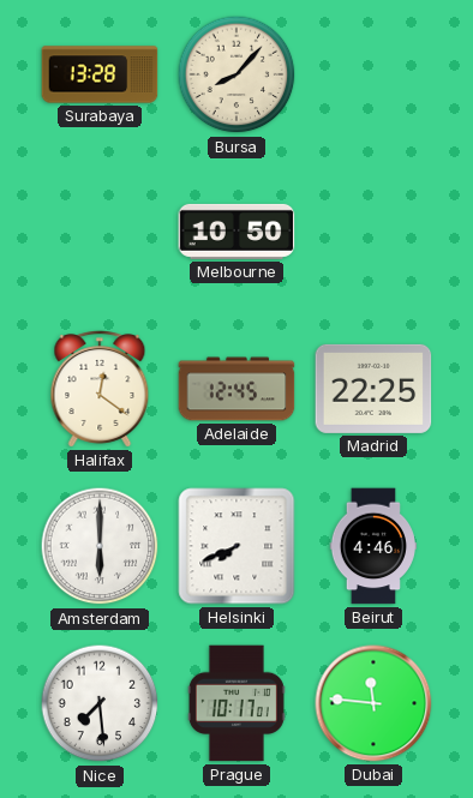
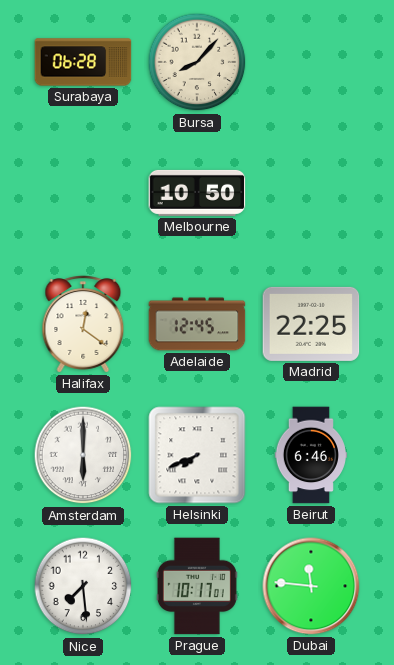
Surabaya: 13:28 -> 06:28
Beirut: 4:46 -> 6:46
